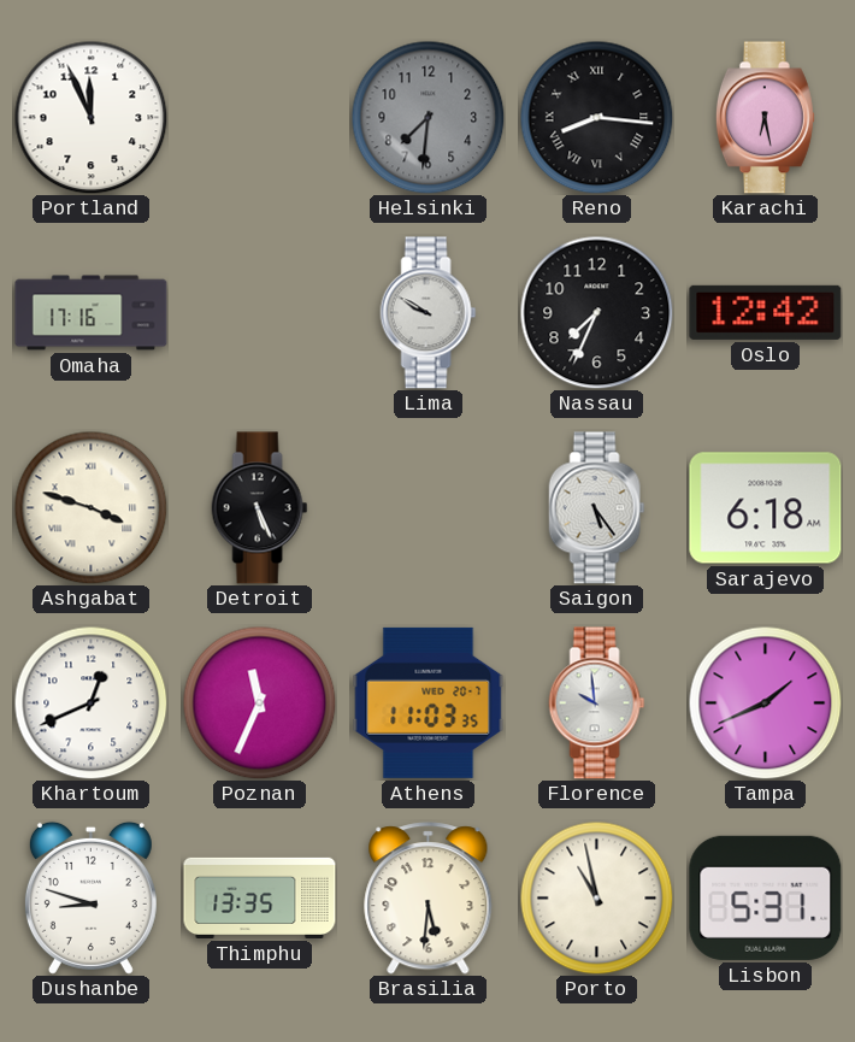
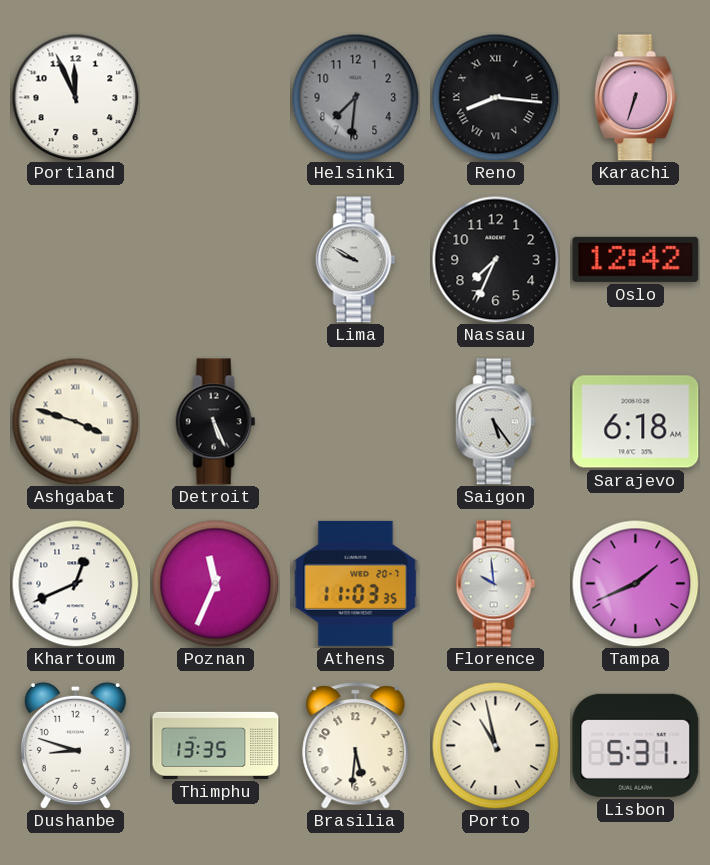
Karachi: 6:28 -> 6:33
Omaha: 17:16 -> none
